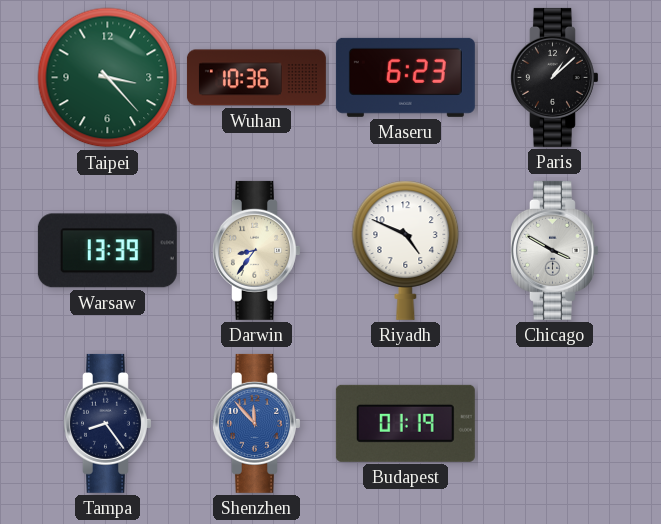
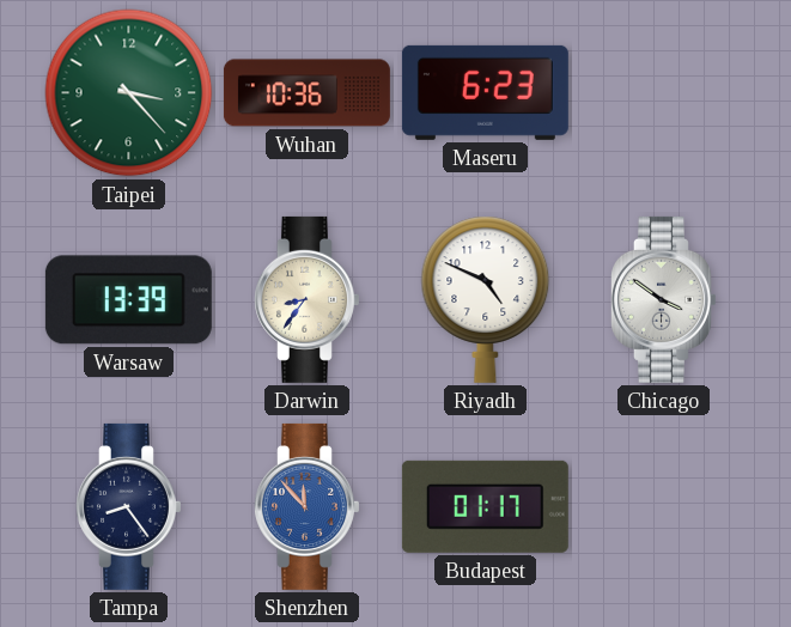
Paris: 1:08 -> none
Chicago: 3:50 -> 3:51
Budapest: 01:19 -> 01:17
